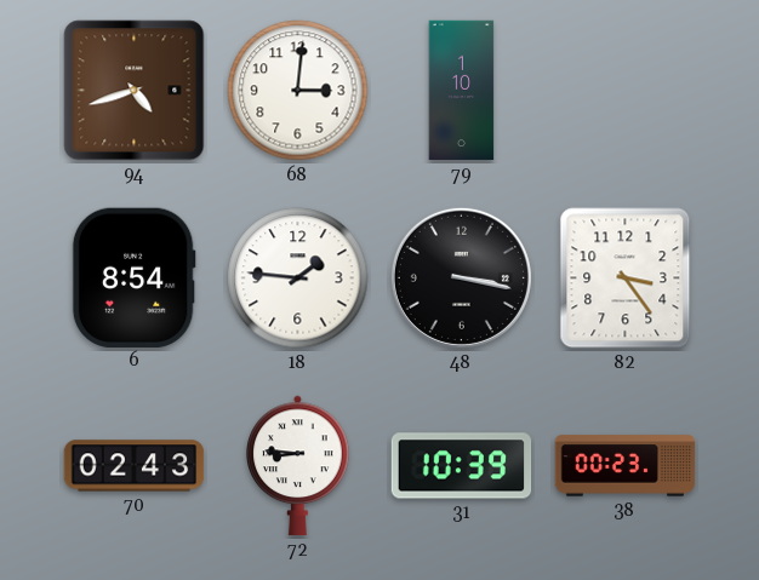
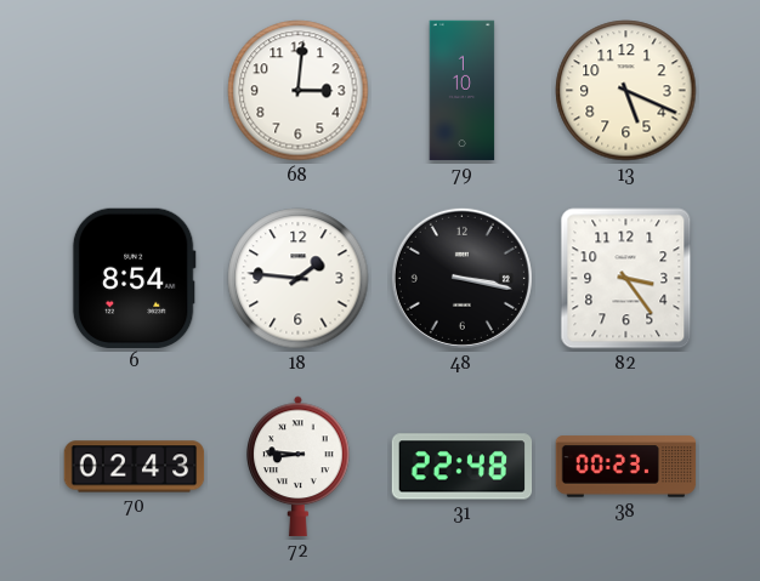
94: 4:42 -> none
13: none -> 5:19
31: 10:39 -> 22:48
